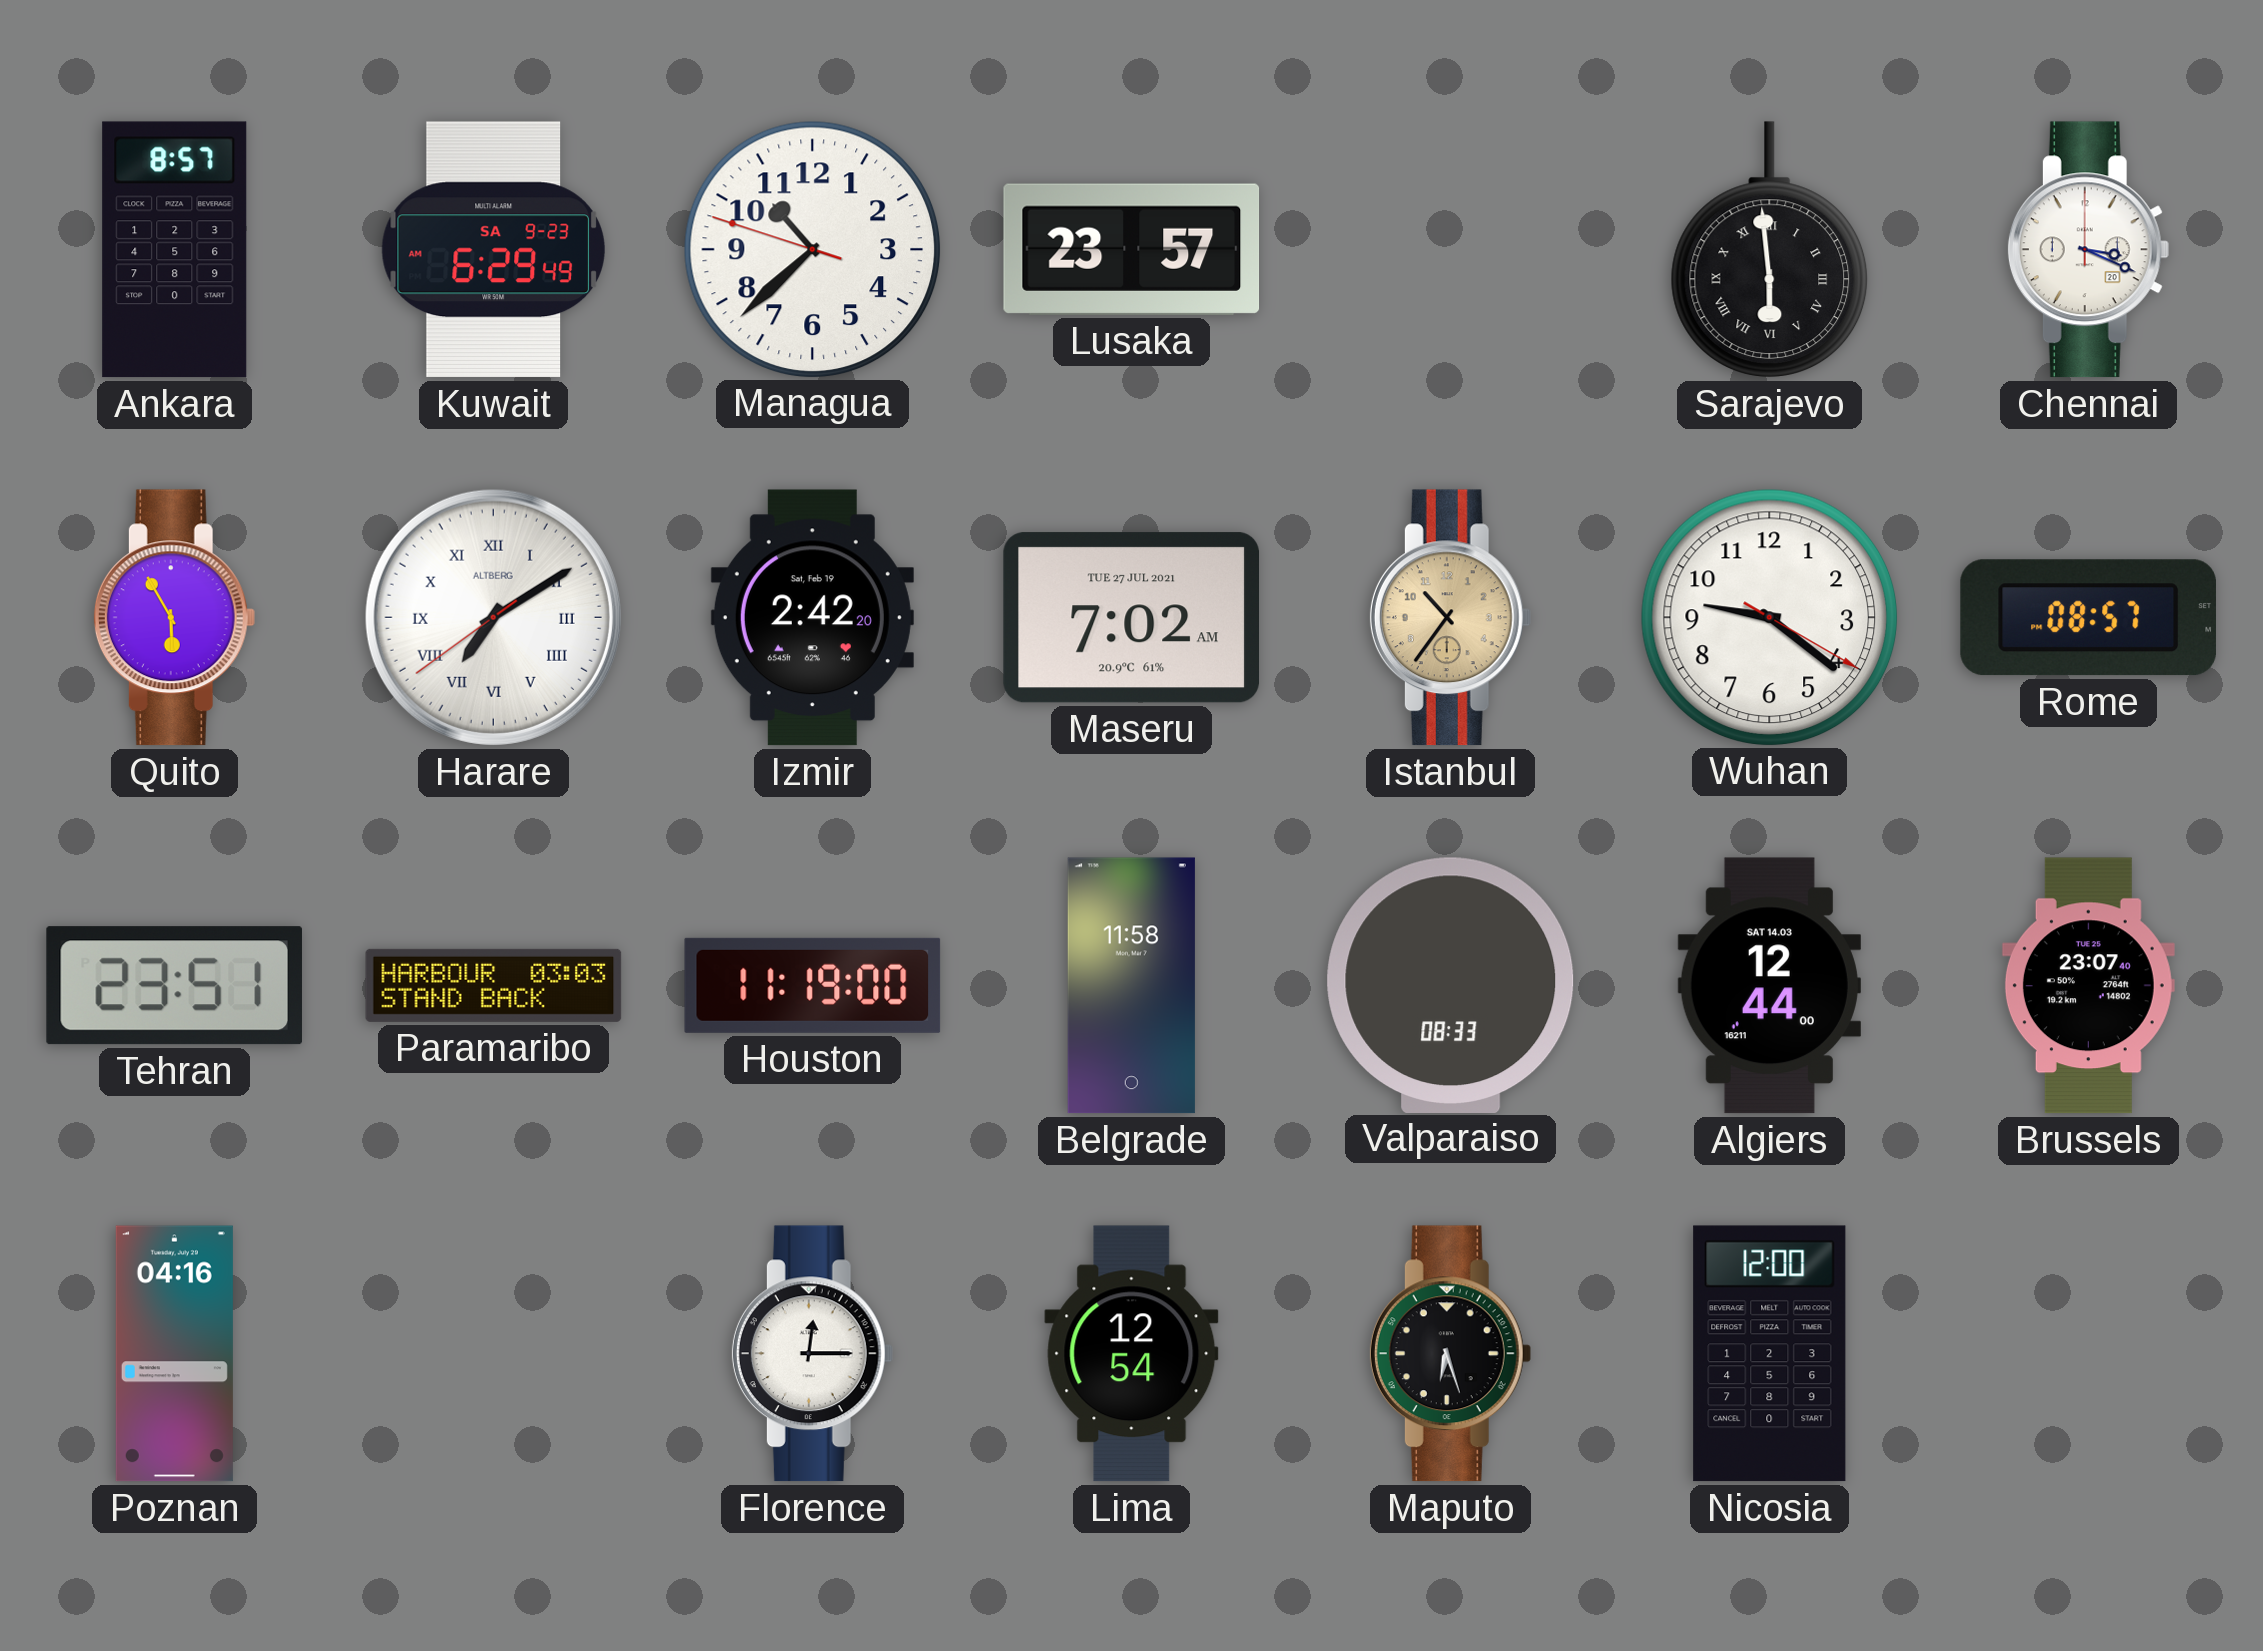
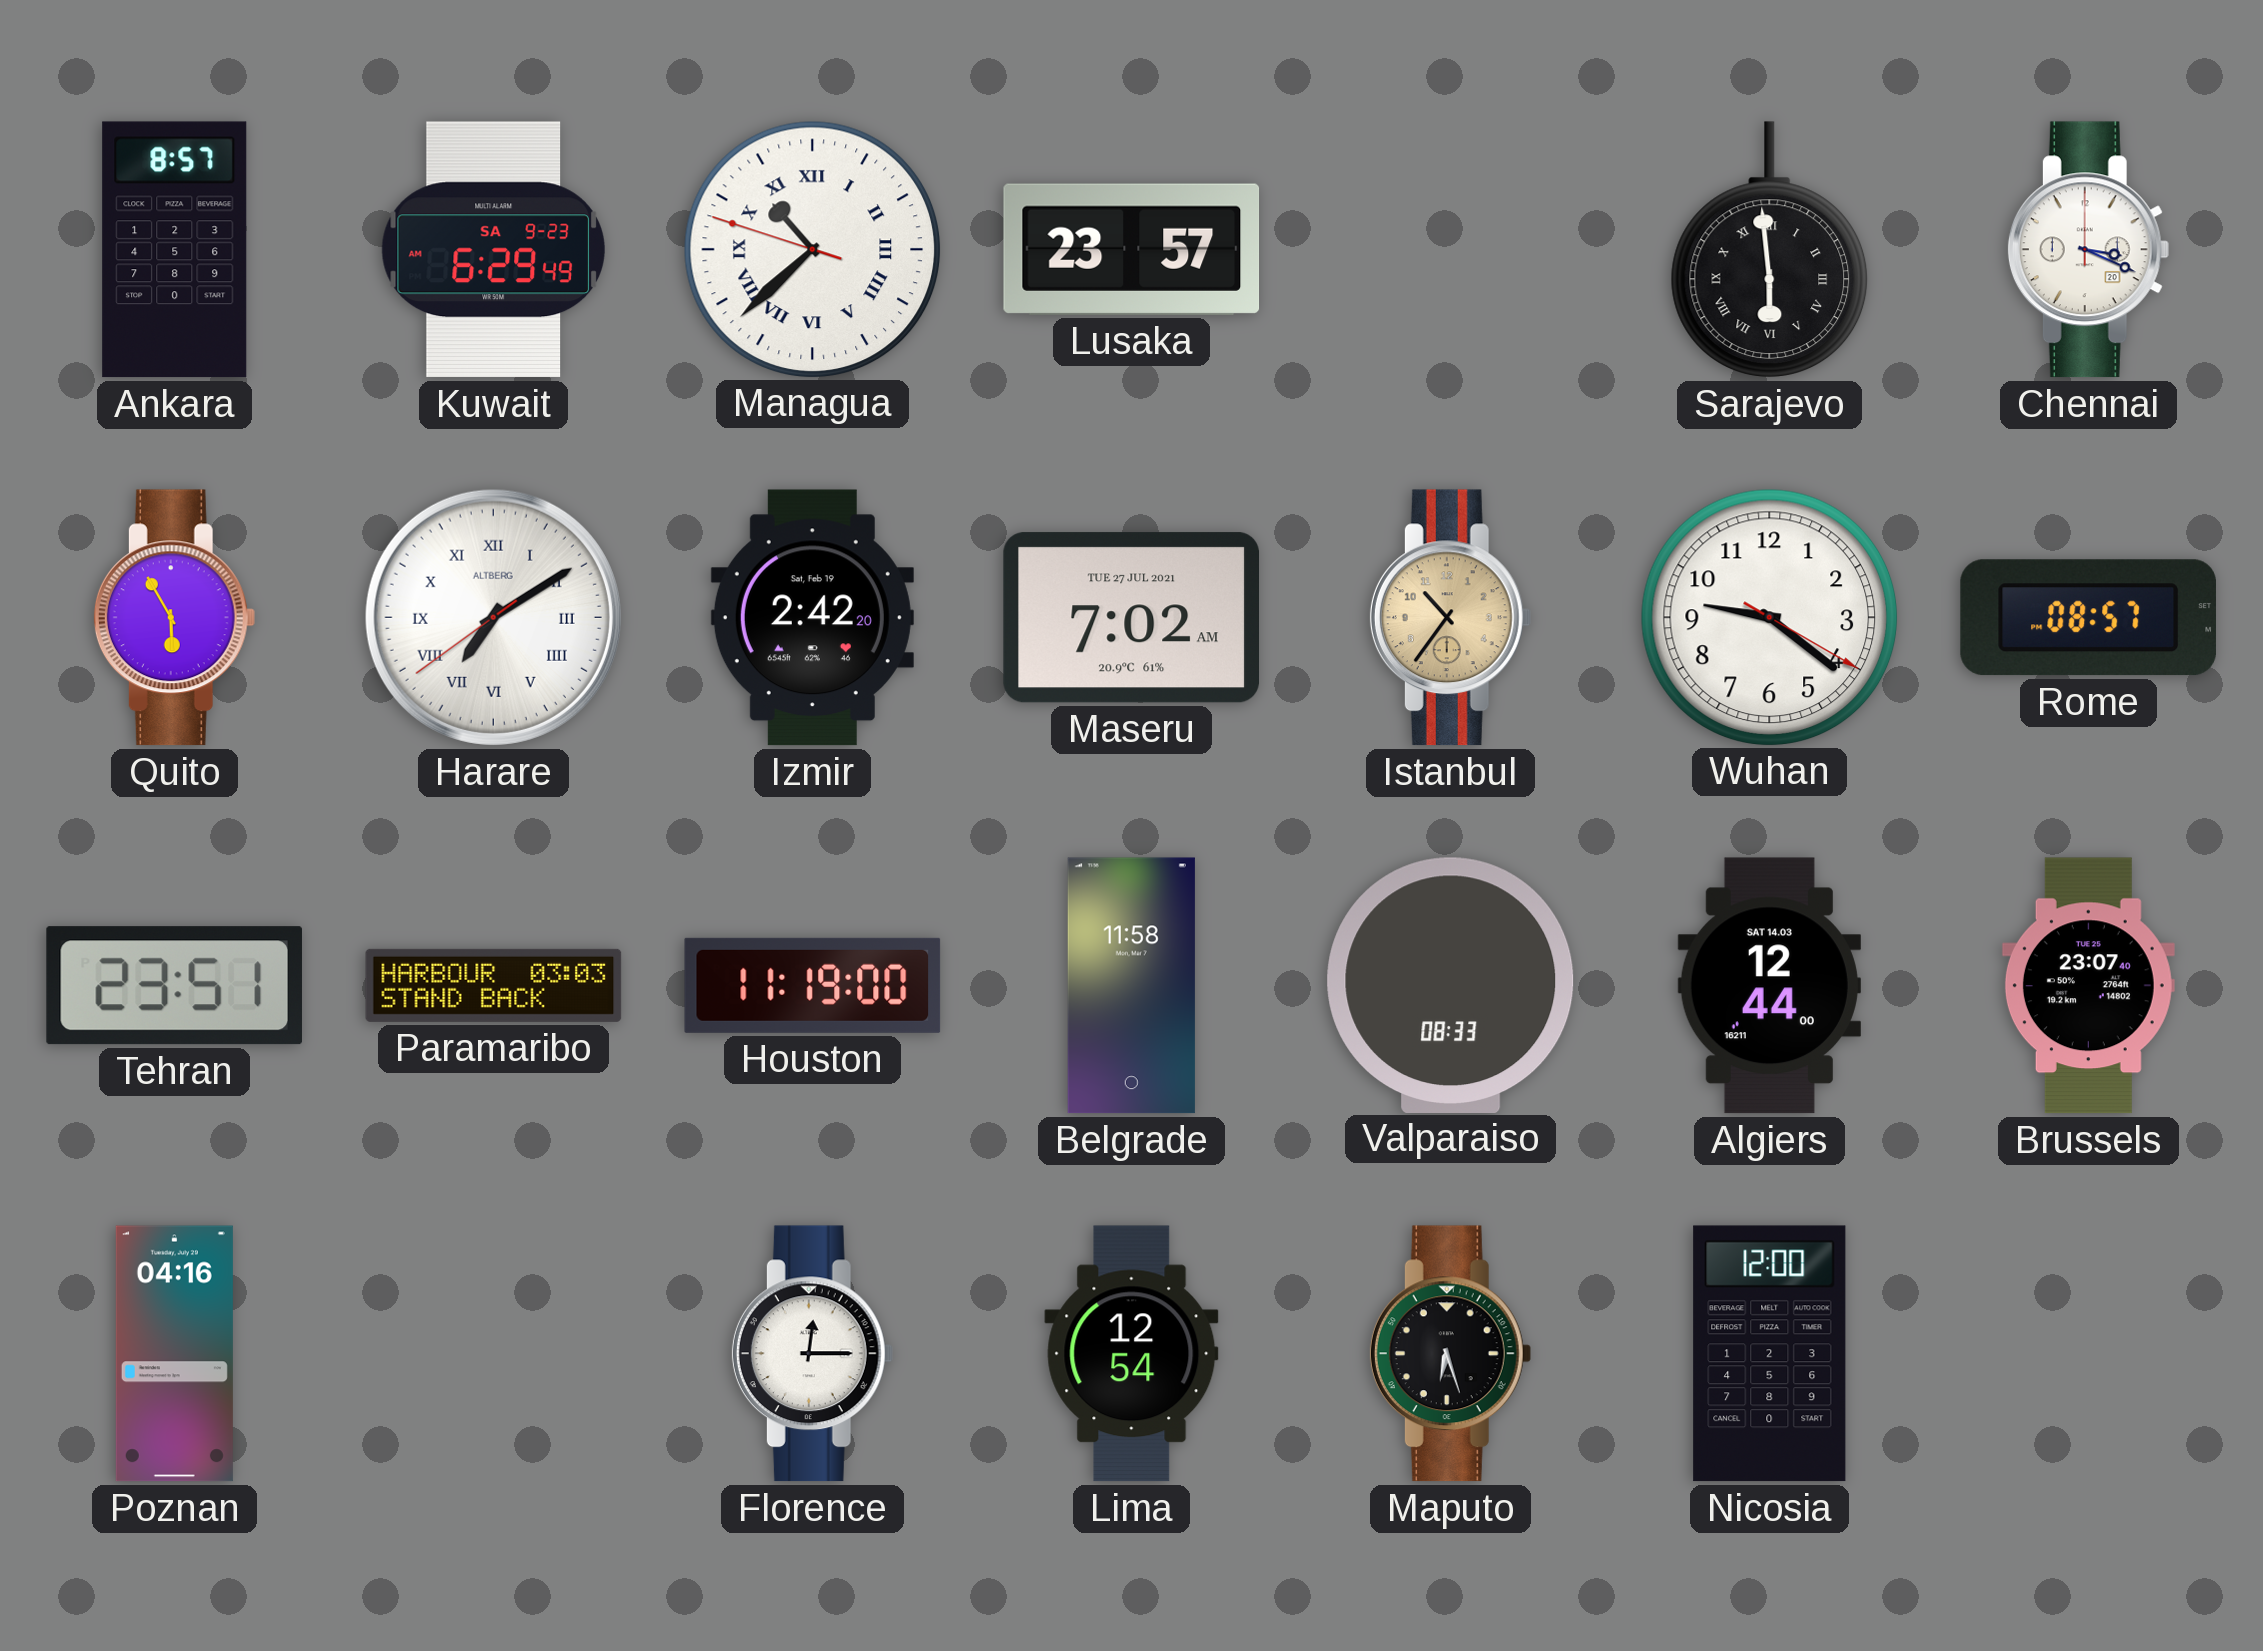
Managua numerals: Arabic -> Roman
